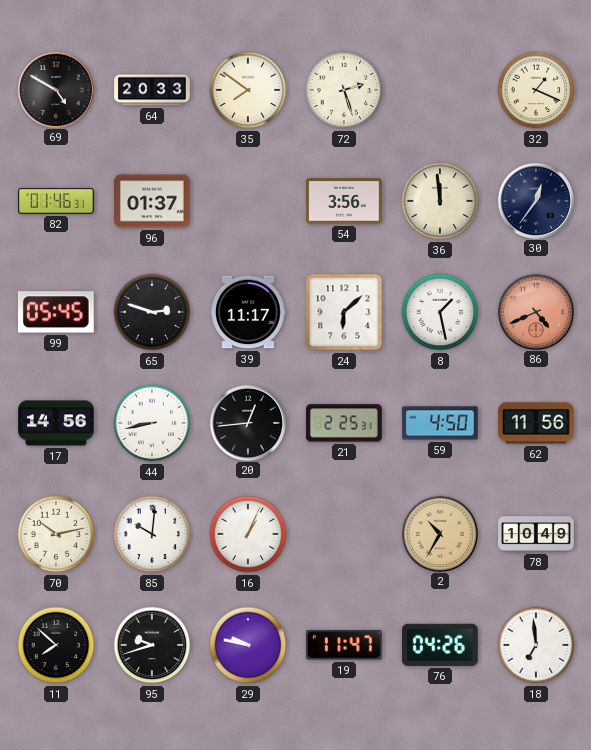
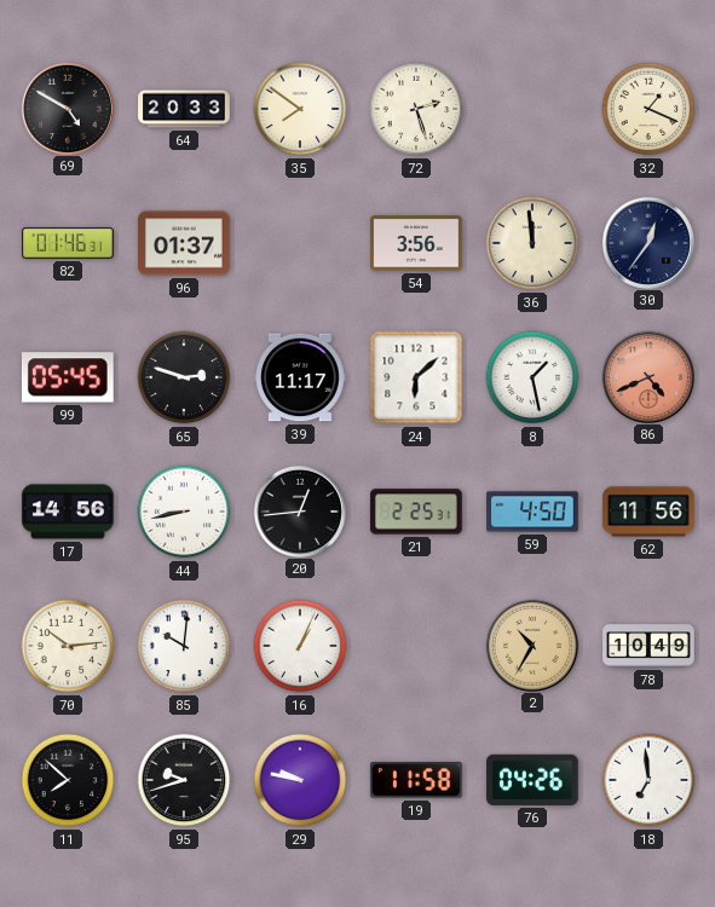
70: 10:13 -> 10:14
19: 11:47 -> 11:58
